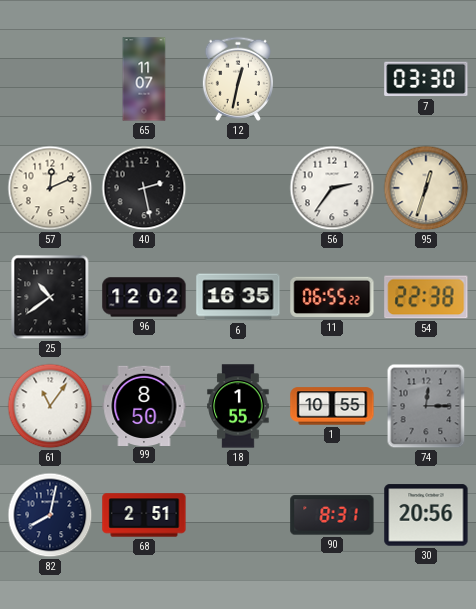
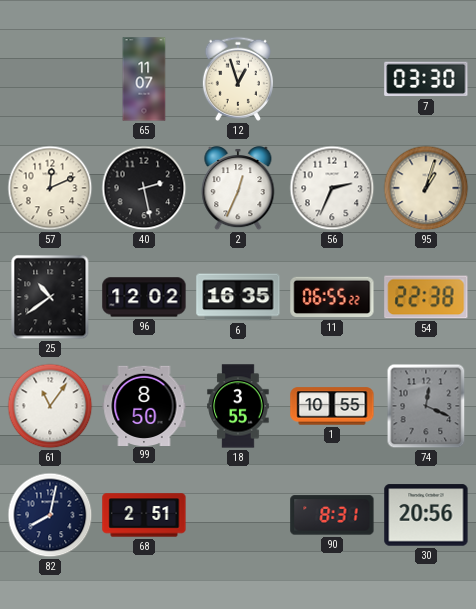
12: 12:32 -> 12:57
2: none -> 12:34
56: 2:36 -> 2:34
95: 12:33 -> 1:03
18: 1:55 -> 3:55
74: 12:15 -> 12:19
